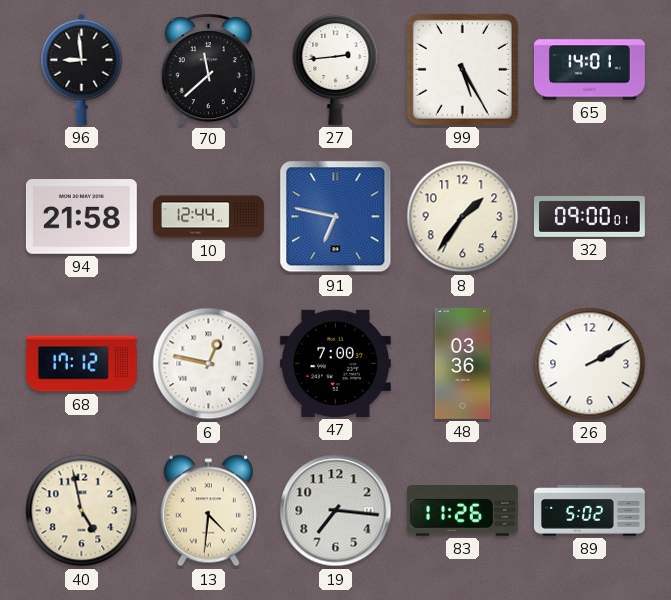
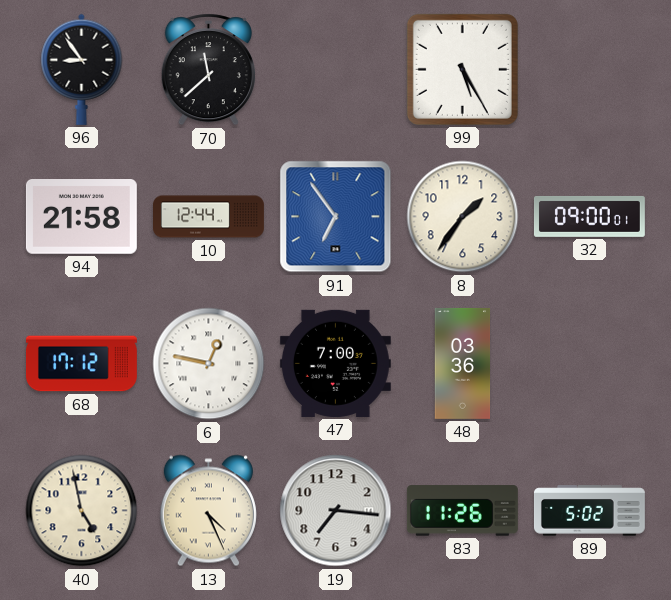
96: 8:59 -> 8:54
27: 2:44 -> none
65: 14:01 -> none
91: 6:47 -> 6:54
26: 2:10 -> none
13: 4:31 -> 4:26
